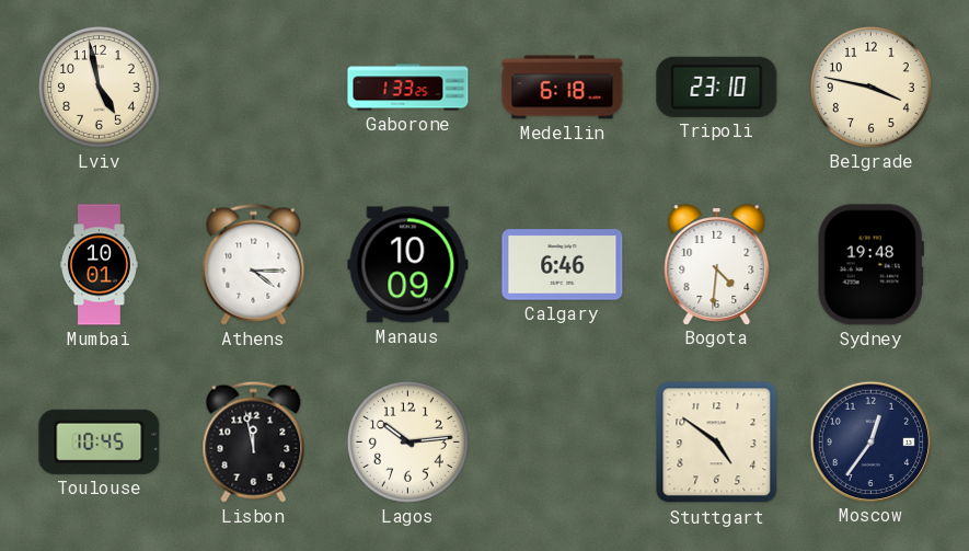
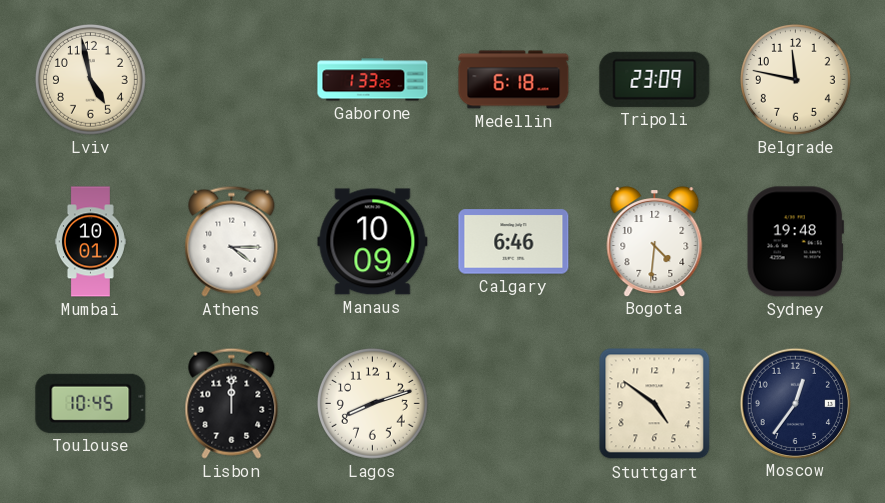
Tripoli: 23:10 -> 23:09
Belgrade: 3:47 -> 11:47
Lisbon: 11:58 -> 12:00
Lagos: 10:14 -> 8:12
